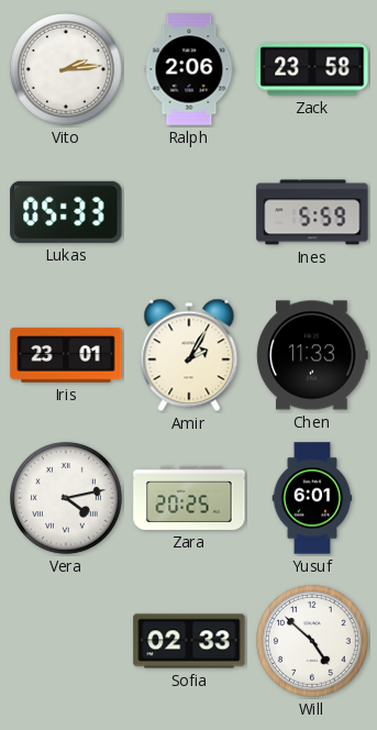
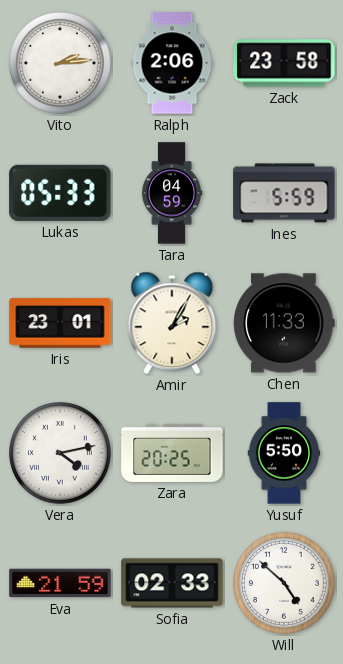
Tara: none -> 04:59
Yusuf: 6:01 -> 5:50
Eva: none -> 21:59
